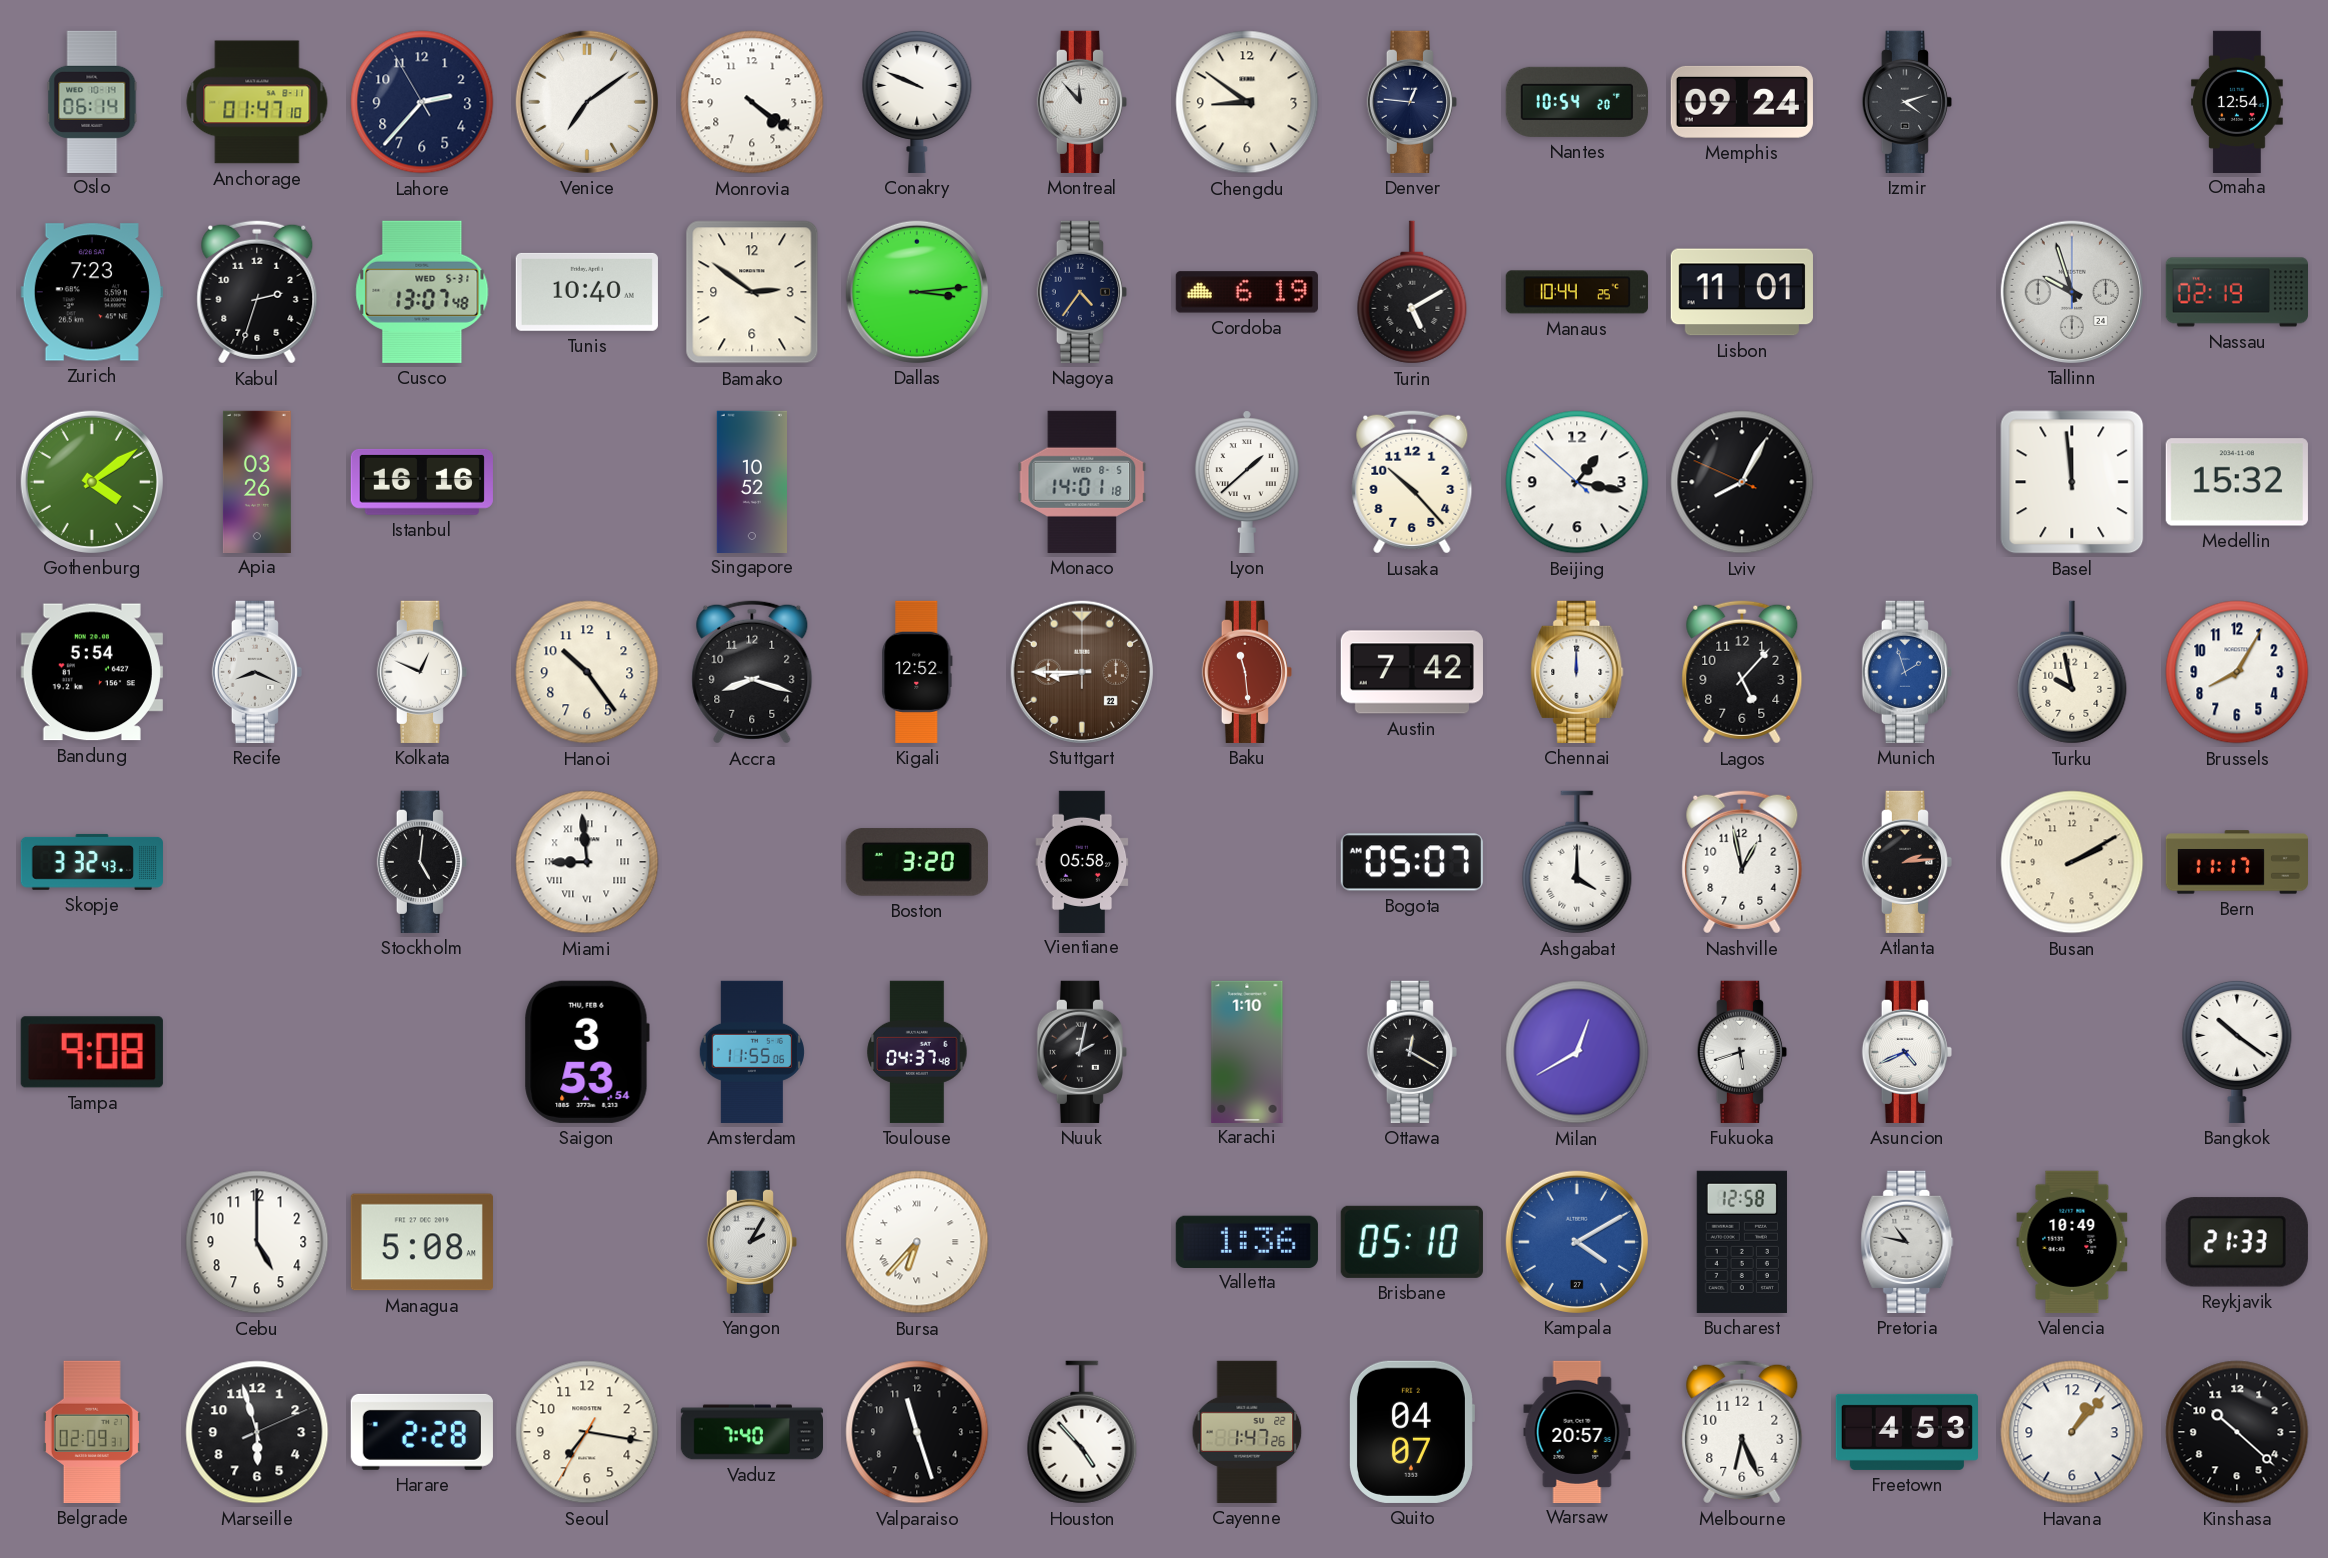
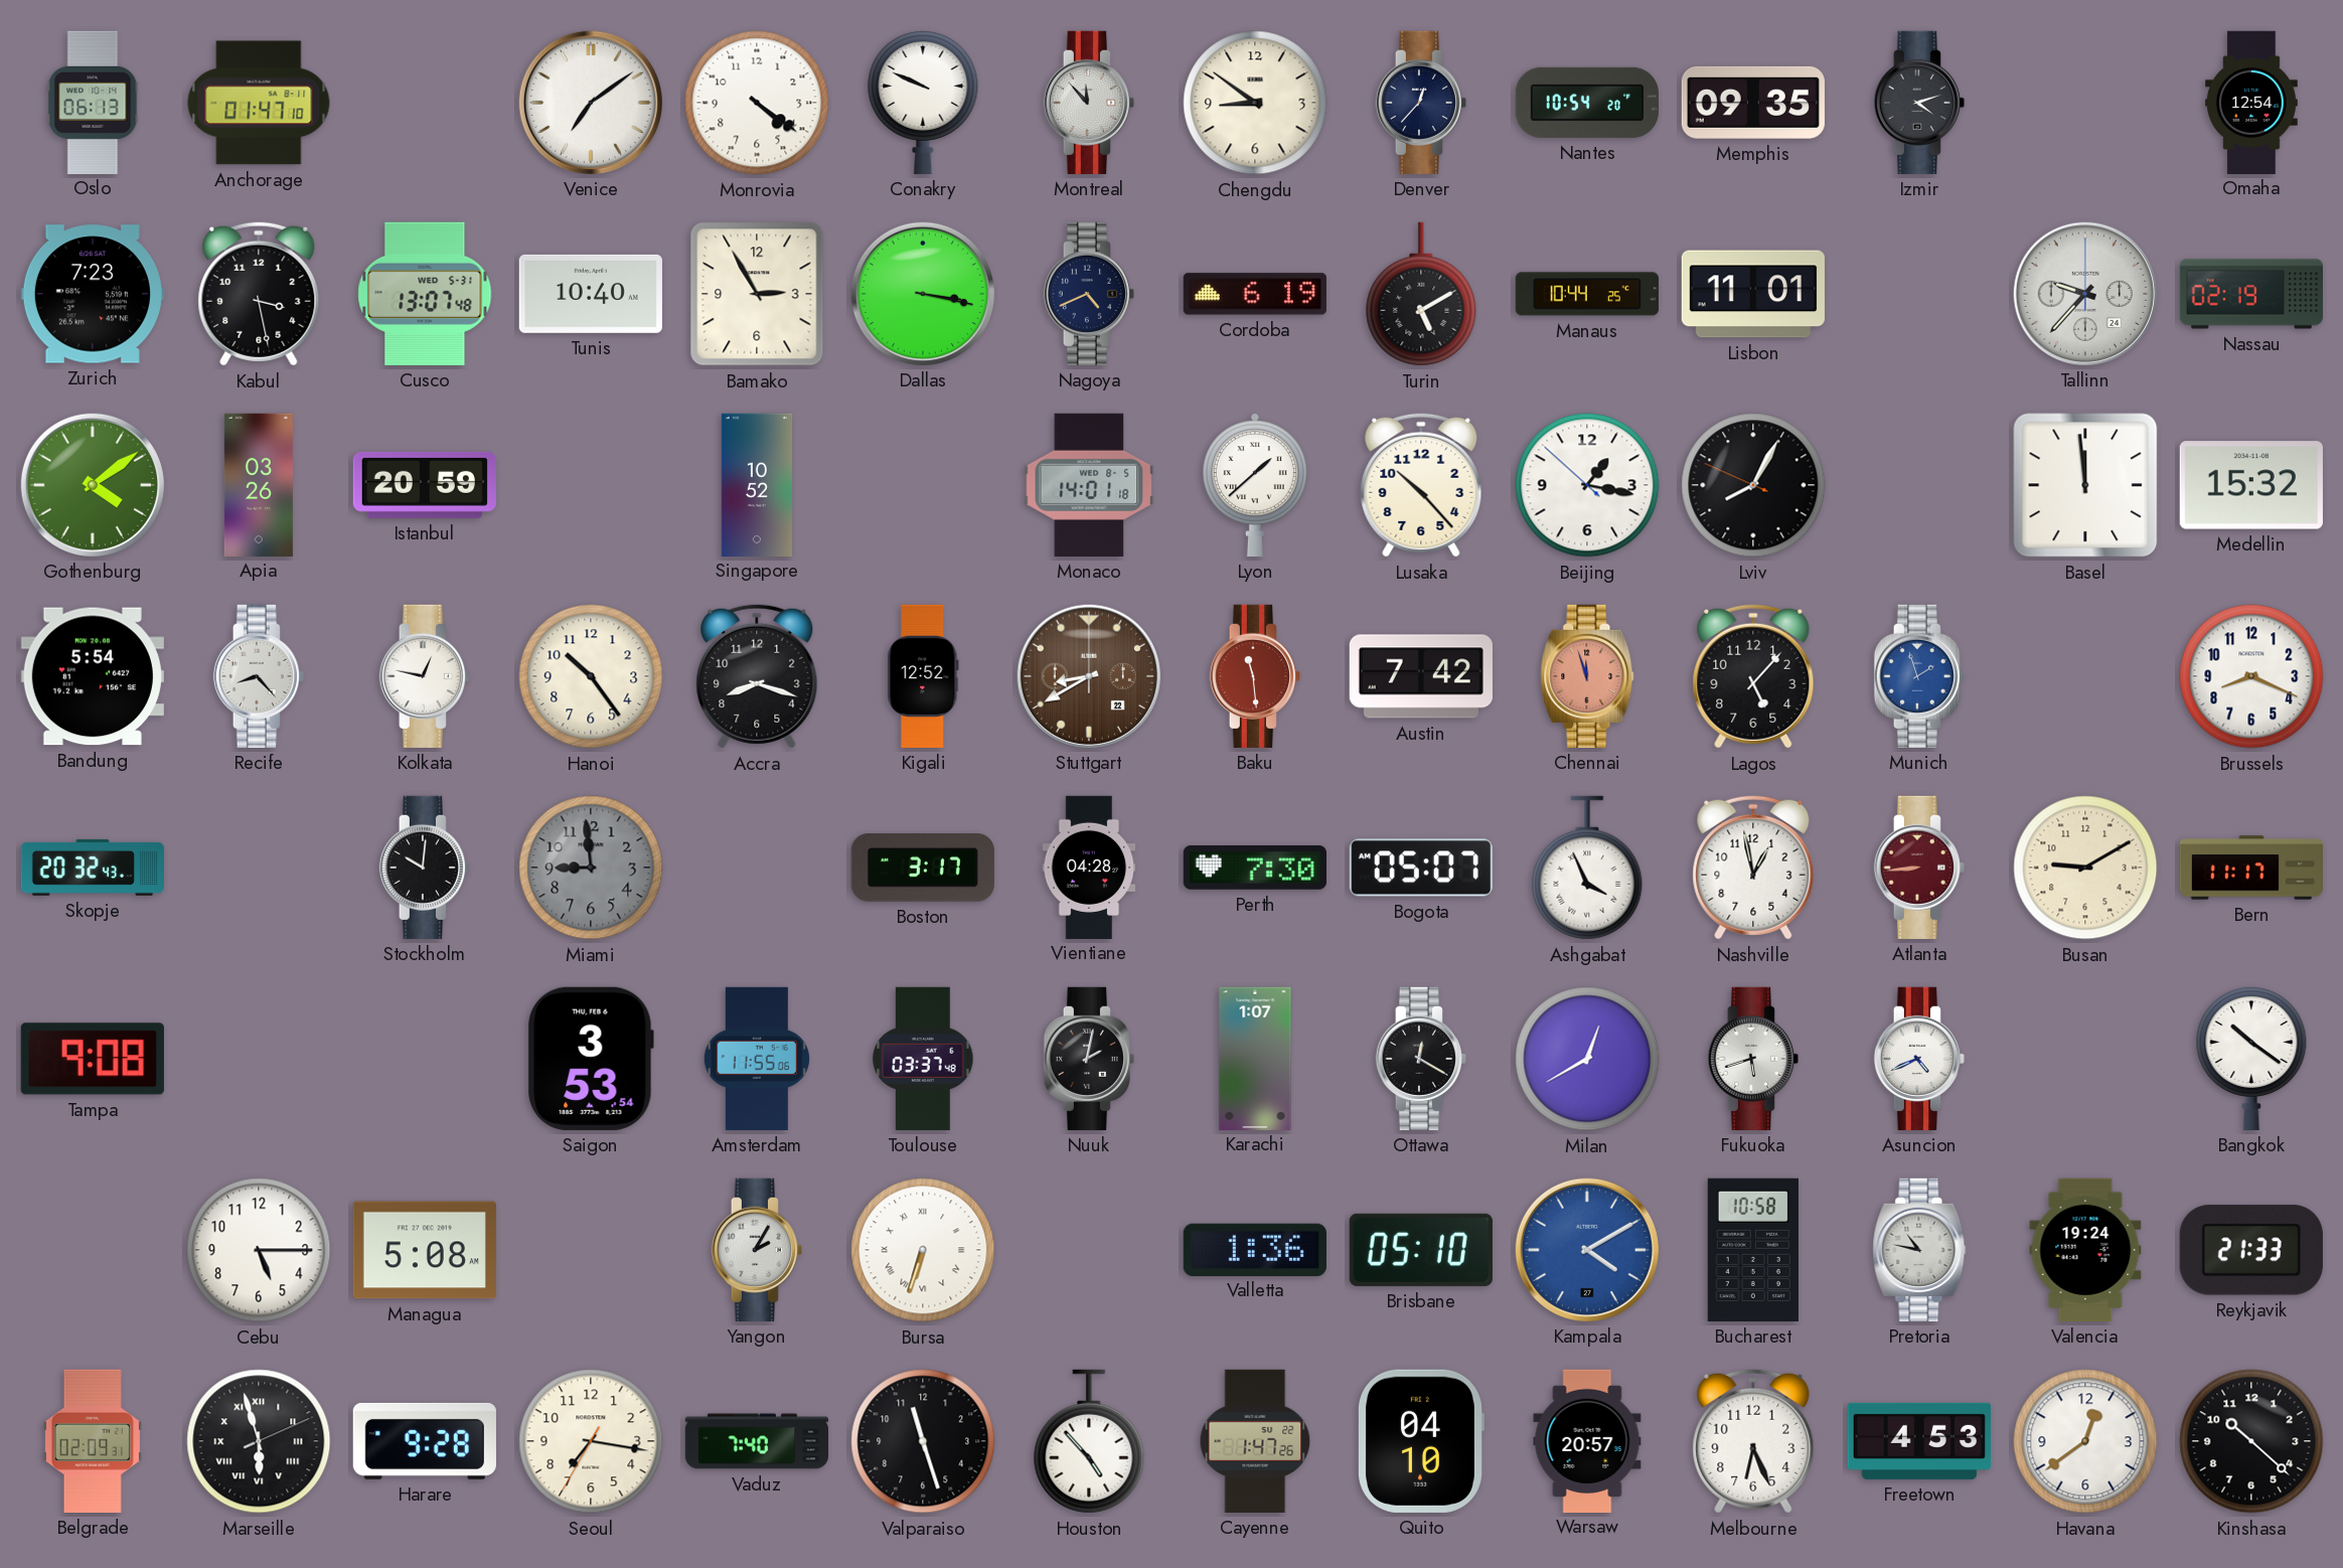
Oslo: 06:14 -> 06:13
Lahore: 2:36 -> none
Denver: 12:46 -> 12:37
Memphis: 09:24 -> 09:35
Kabul: 2:33 -> 3:28
Bamako: 2:51 -> 2:55
Dallas: 3:14 -> 3:17
Nagoya: 4:36 -> 4:41
Tallinn: 9:57 -> 9:37
Istanbul: 16:16 -> 20:59
Recife: 8:19 -> 8:23
Kolkata: 12:49 -> 12:47
Stuttgart: 8:45 -> 8:40
Chennai: 12:00 -> 11:57
Chennai dial: white -> salmon
Turku: 9:58 -> none
Brussels: 8:05 -> 8:19
Skopje: 3:32 -> 20:32
Stockholm: 5:01 -> 10:01
Miami dial: white -> grey
Miami numerals: Roman -> Arabic
Boston: 3:20 -> 3:17
Vientiane: 05:58 -> 04:28
Perth: none -> 7:30
Ashgabat: 4:00 -> 3:56
Atlanta: 2:14 -> 8:44
Atlanta dial: black -> burgundy
Busan: 2:10 -> 9:10
Toulouse: 04:37 -> 03:37
Karachi: 1:10 -> 1:07
Cebu: 5:00 -> 5:15
Bursa: 6:37 -> 6:33
Bucharest: 12:58 -> 10:58
Valencia: 10:49 -> 19:24
Marseille numerals: Arabic -> Roman
Harare: 2:28 -> 9:28
Quito: 04:07 -> 04:10
Havana: 1:07 -> 12:39
